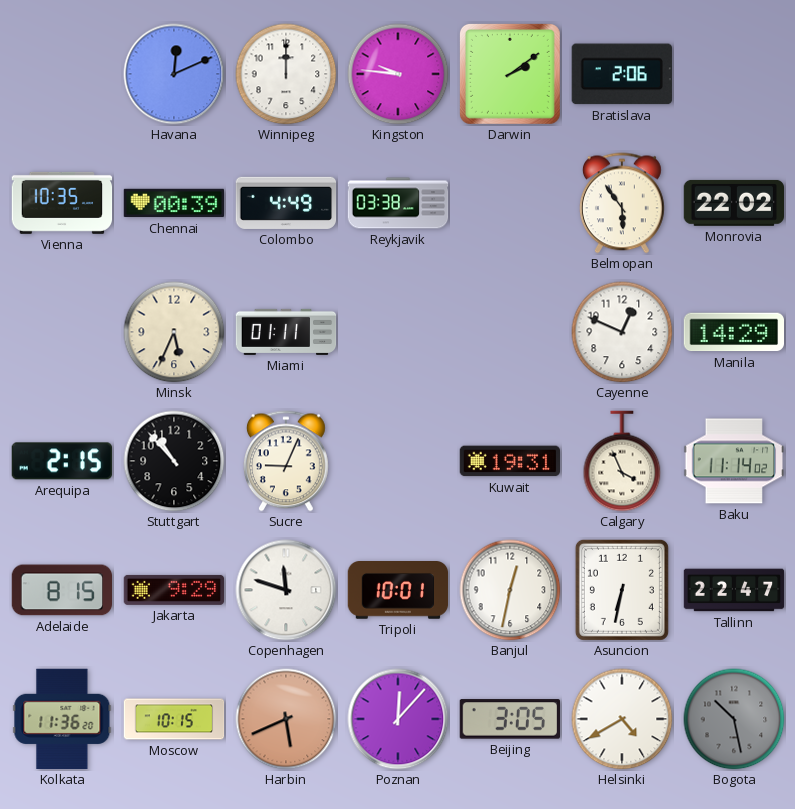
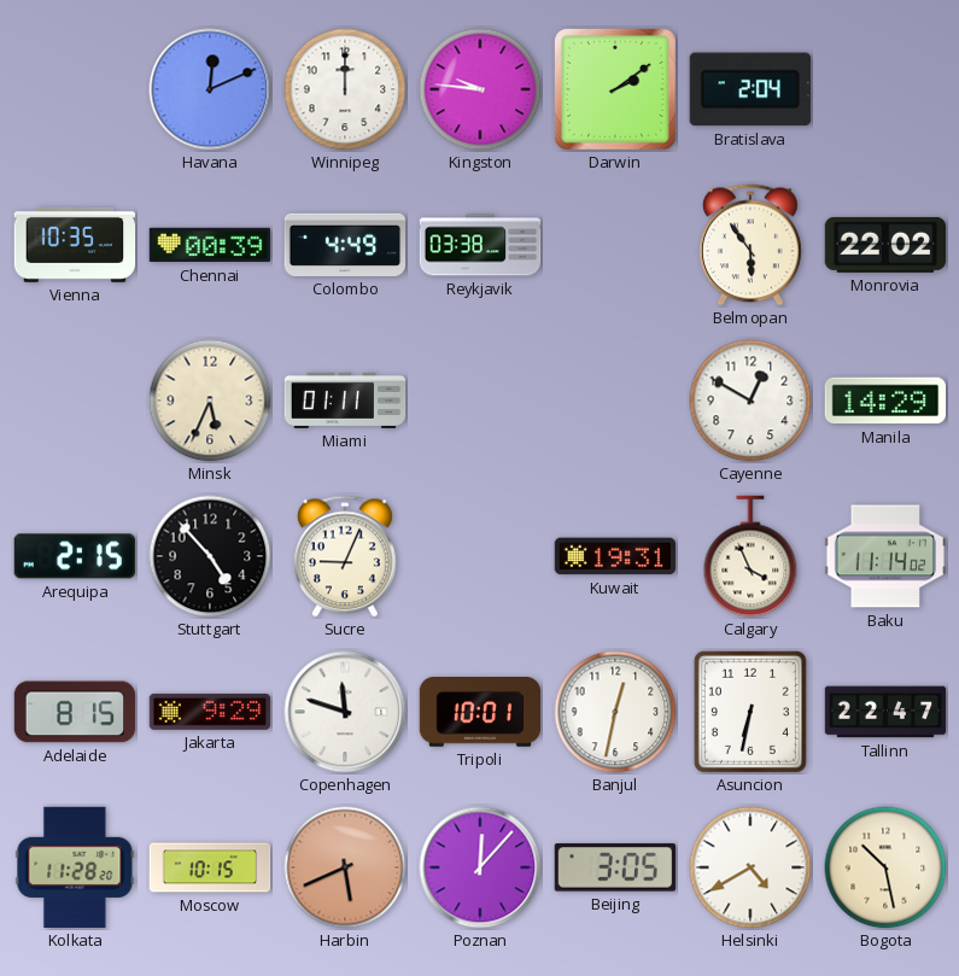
Bratislava: 2:06 -> 2:04
Cayenne: 12:49 -> 12:50
Stuttgart: 10:53 -> 4:53
Kolkata: 11:36 -> 11:28
Bogota dial: grey -> cream
